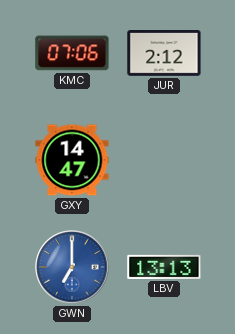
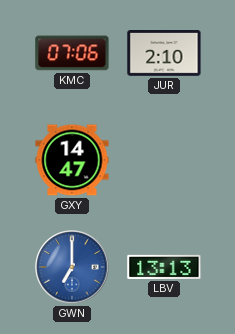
JUR: 2:12 -> 2:10
